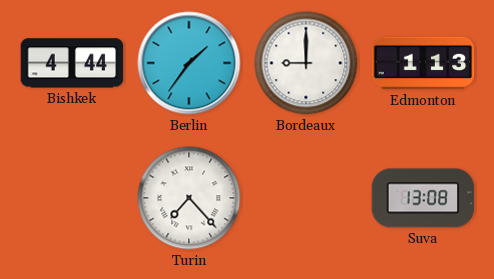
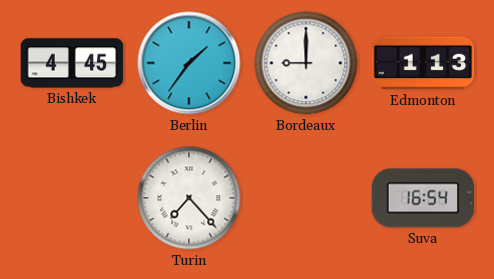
Bishkek: 4:44 -> 4:45
Suva: 13:08 -> 16:54
